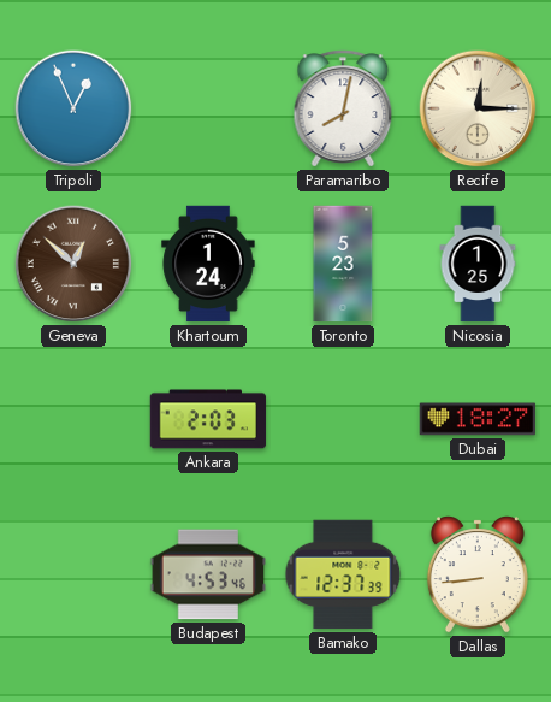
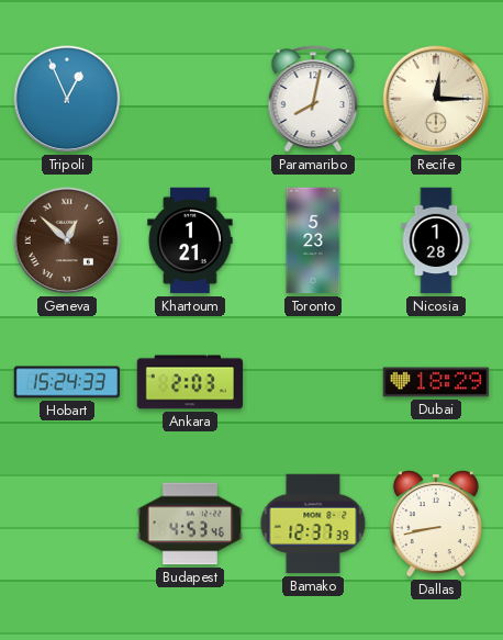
Khartoum: 1:24 -> 1:21
Nicosia: 1:25 -> 1:28
Hobart: none -> 15:24
Dubai: 18:27 -> 18:29
Dallas: 8:44 -> 8:43
